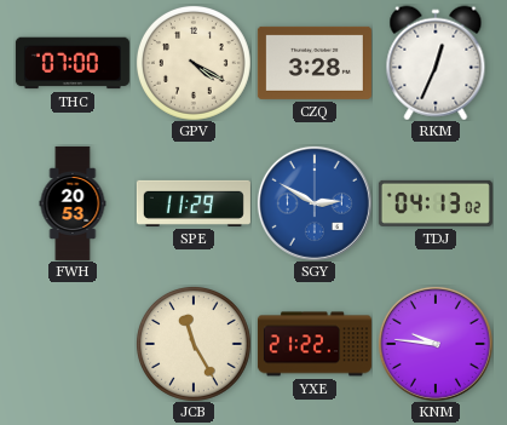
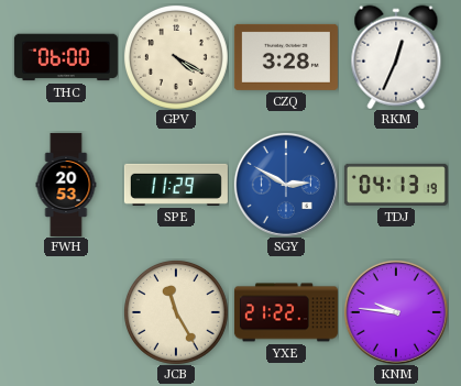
THC: 07:00 -> 06:00
TDJ: 04:13:02 -> 04:13:19
